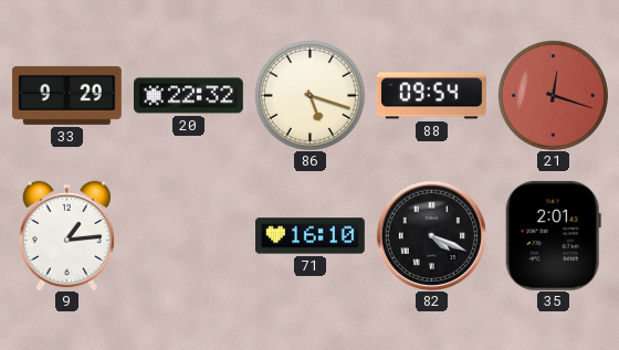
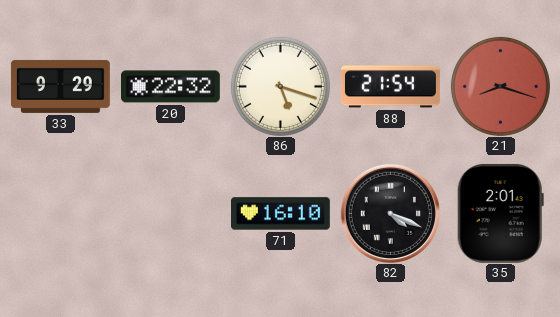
88: 09:54 -> 21:54
21: 12:18 -> 8:18
9: 1:14 -> none
